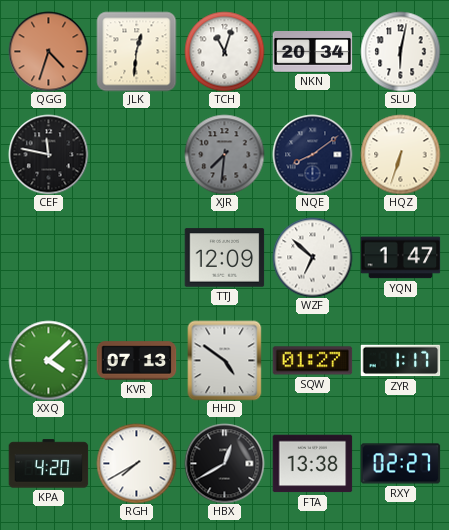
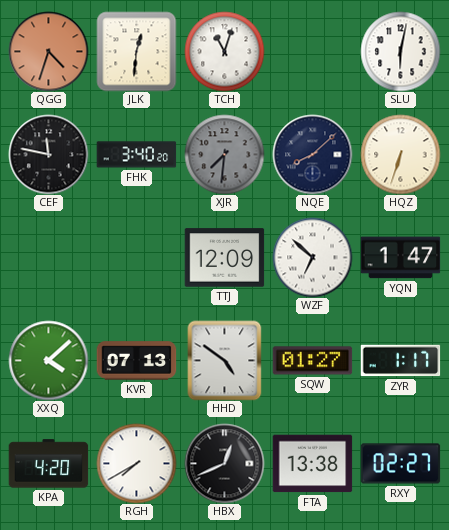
NKN: 20:34 -> none
FHK: none -> 3:40
NQE: 8:09 -> 8:08
HBX: 12:40 -> 12:41
